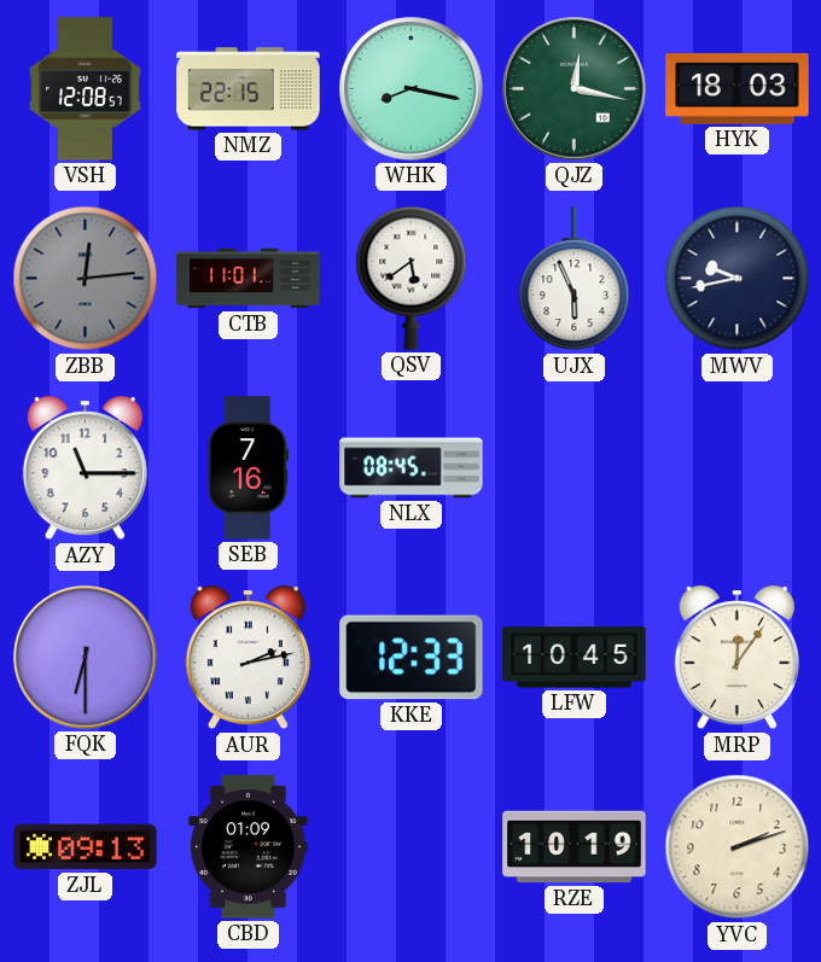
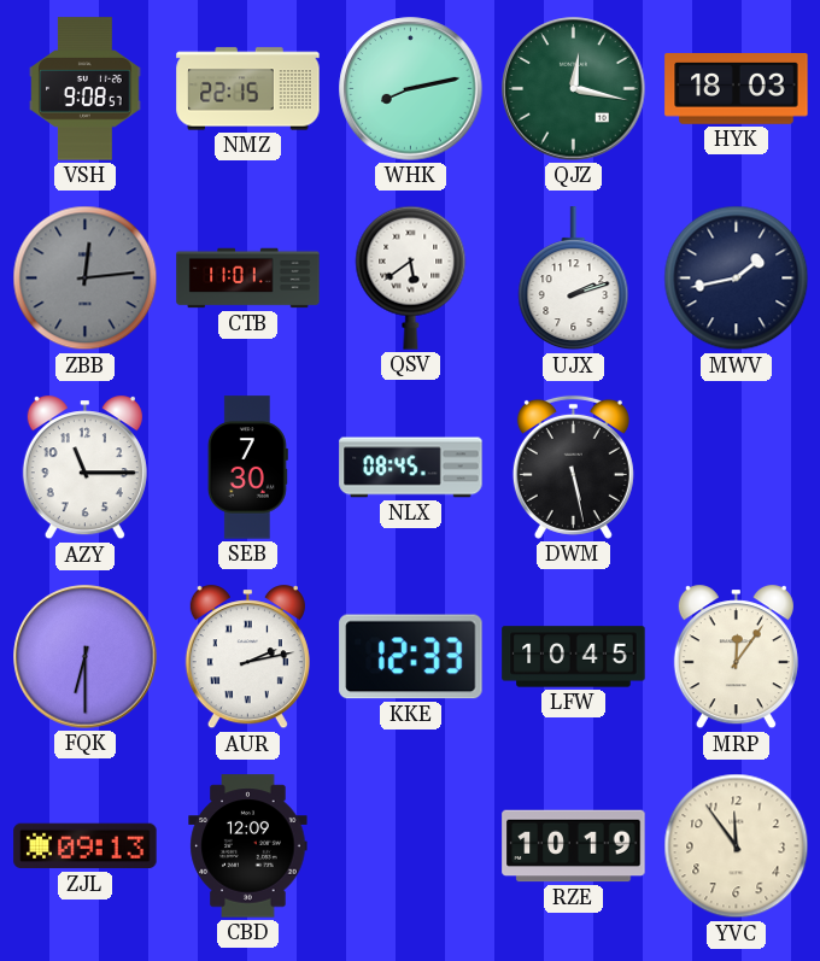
VSH: 12:08 -> 9:08
WHK: 8:17 -> 8:13
UJX: 5:56 -> 2:12
MWV: 9:43 -> 1:43
SEB: 7:16 -> 7:30
DWM: none -> 5:28
CBD: 01:09 -> 12:09
YVC: 2:12 -> 11:54
